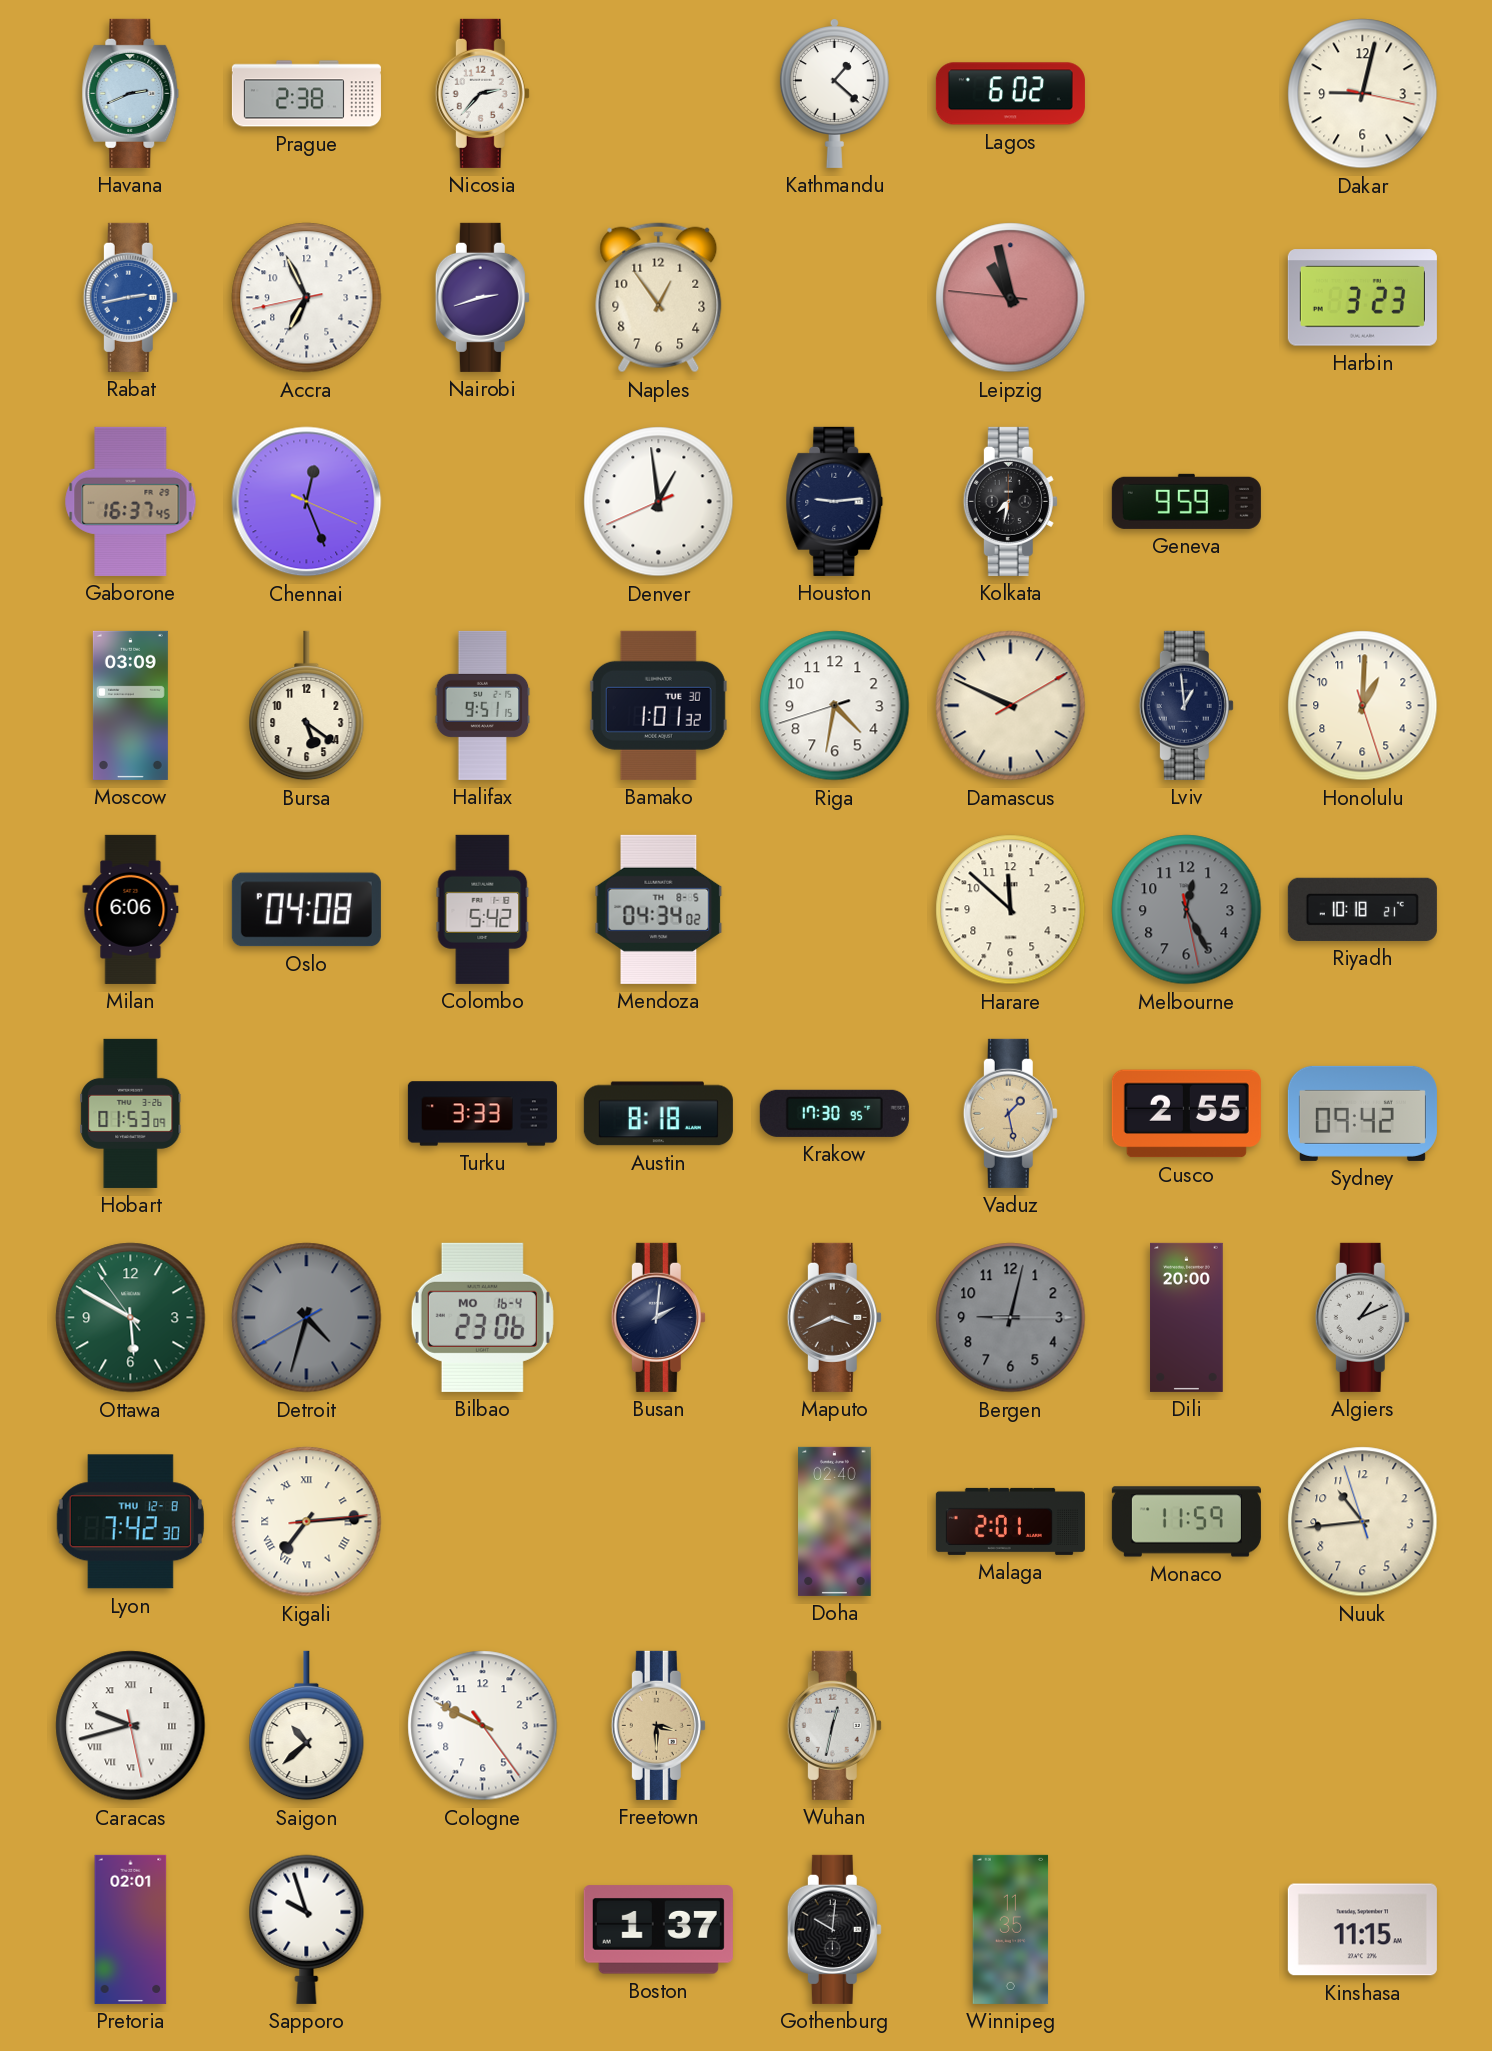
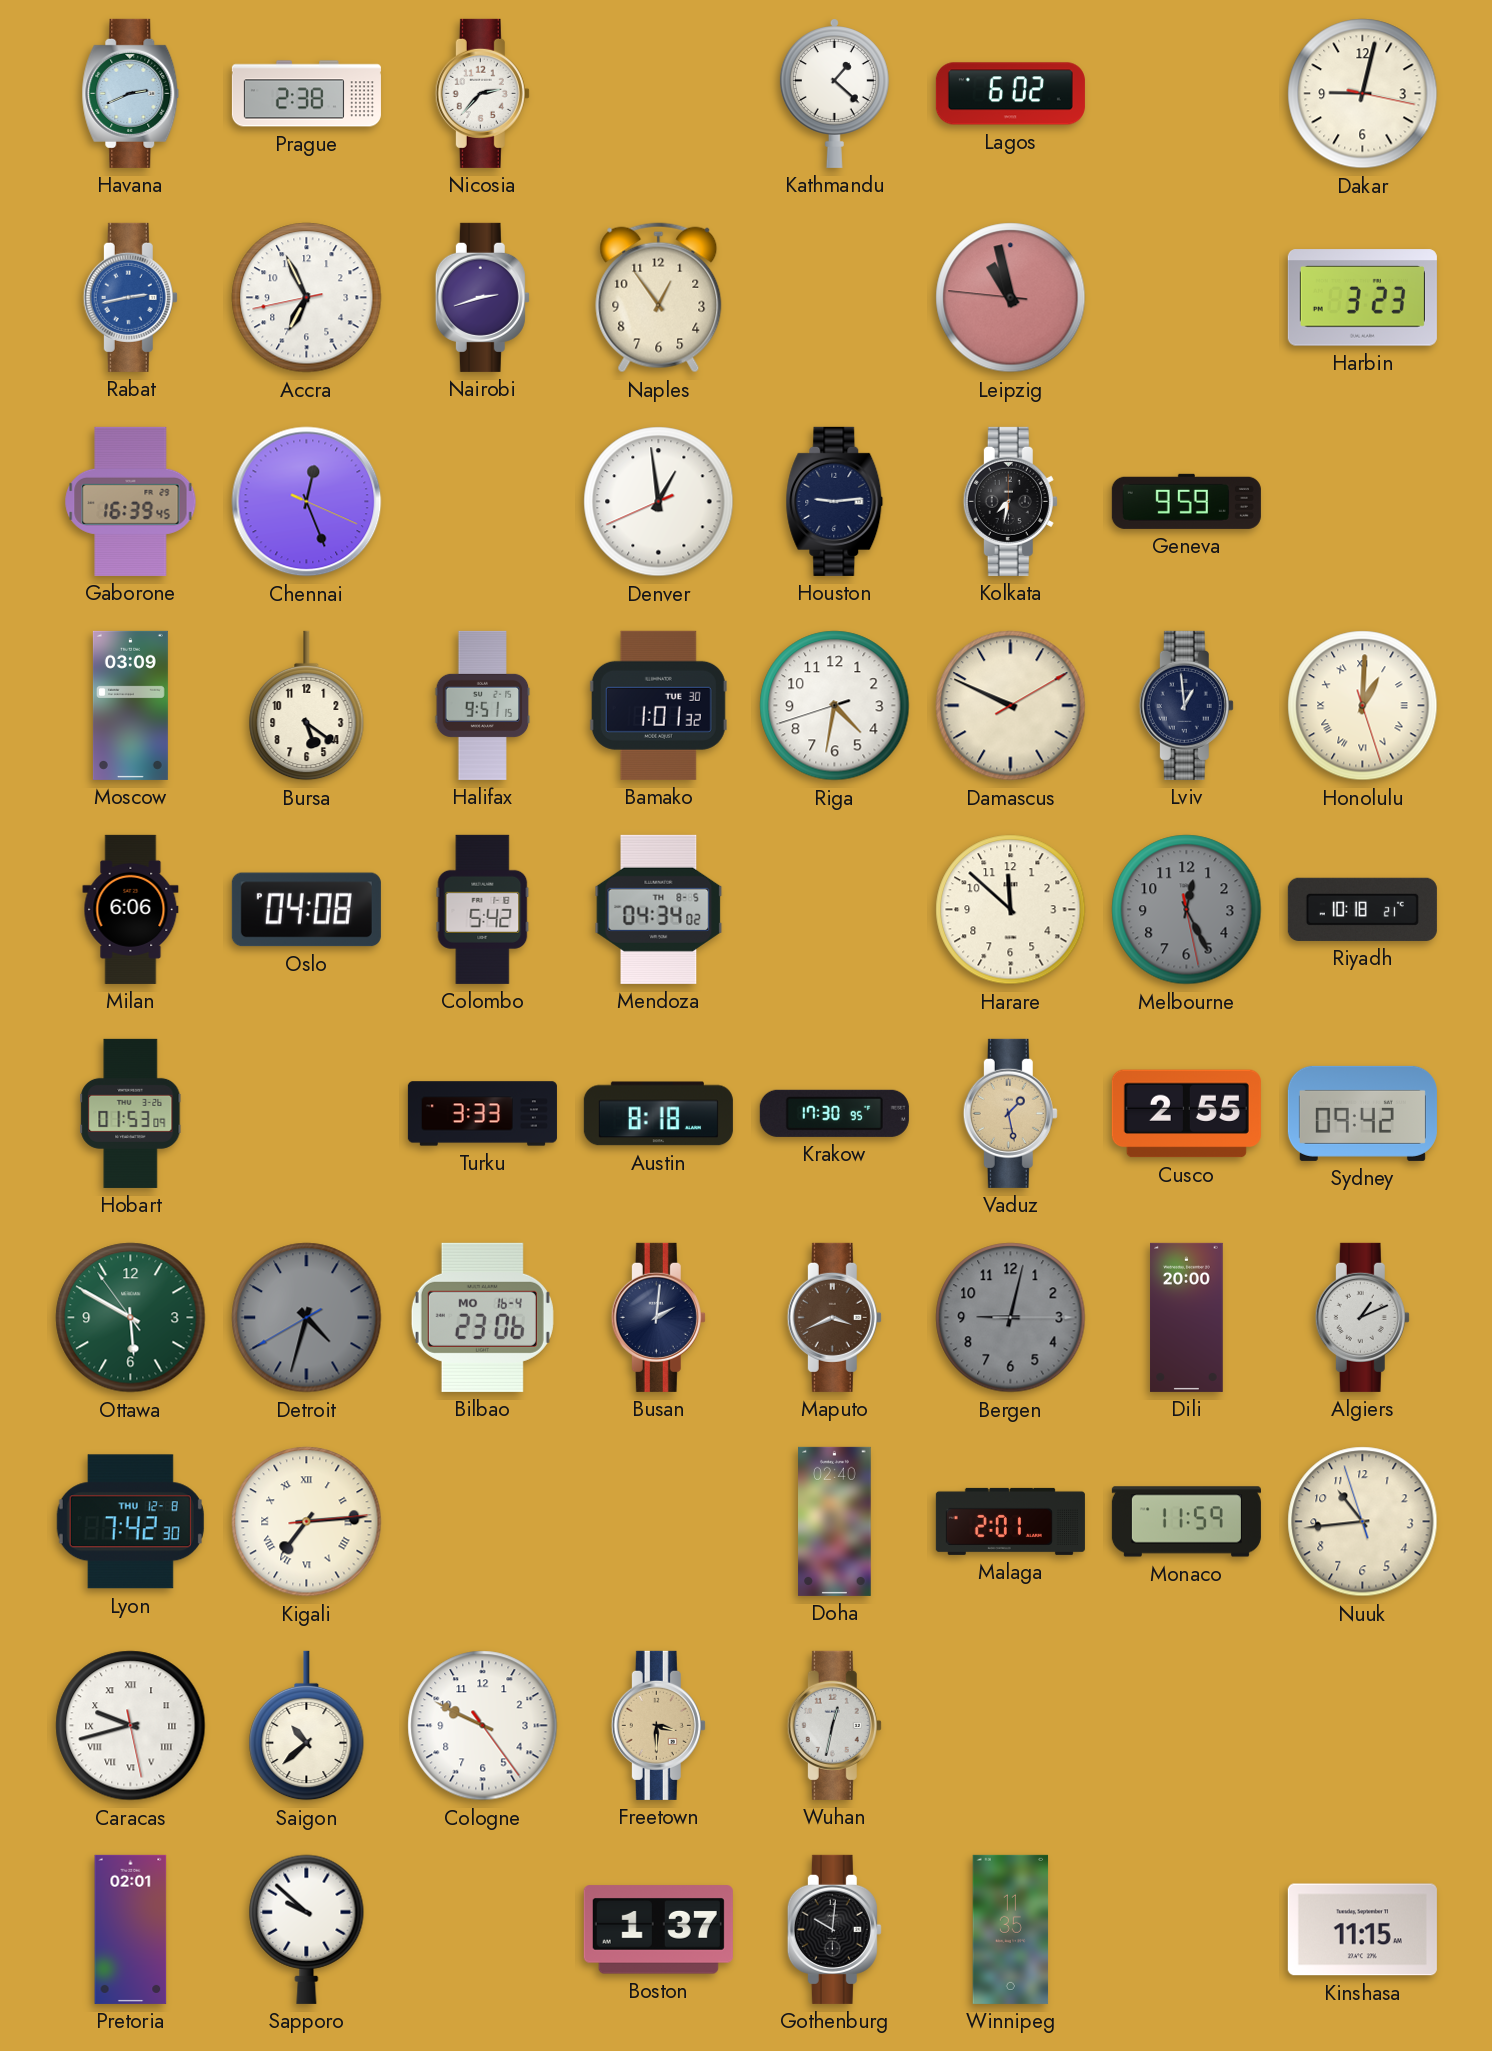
Gaborone: 16:37 -> 16:39
Honolulu numerals: Arabic -> Roman
Sapporo: 9:57 -> 9:52
